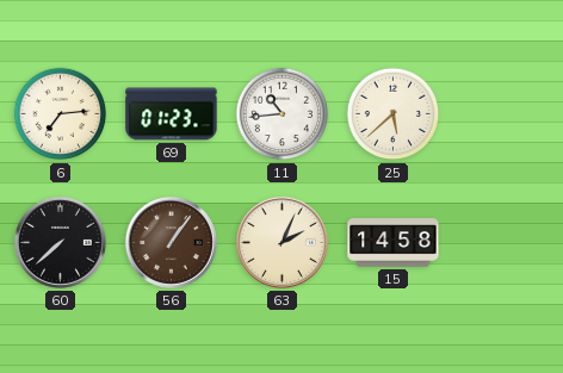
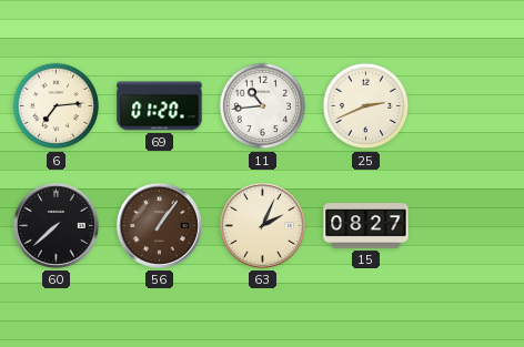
69: 01:23 -> 01:20
25: 5:38 -> 2:41
15: 14:58 -> 08:27
